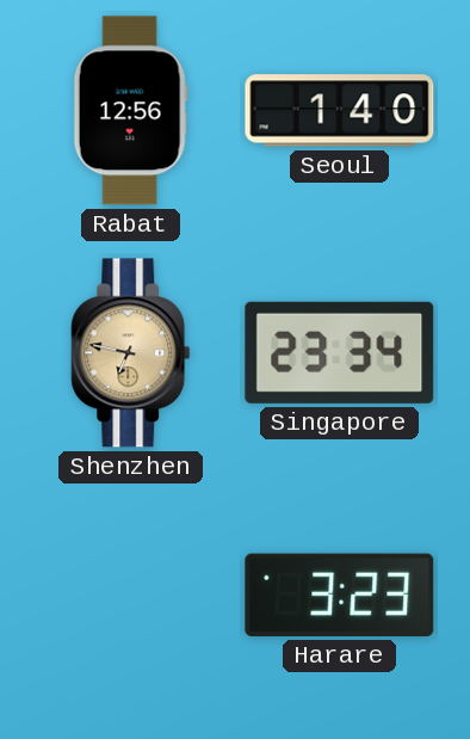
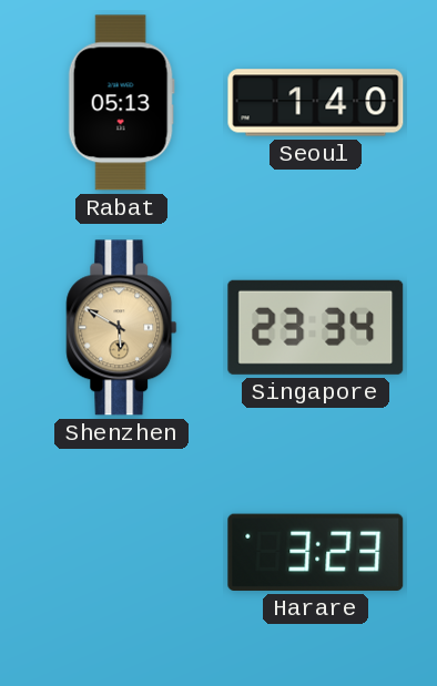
Rabat: 12:56 -> 05:13
Shenzhen: 6:47 -> 5:50
